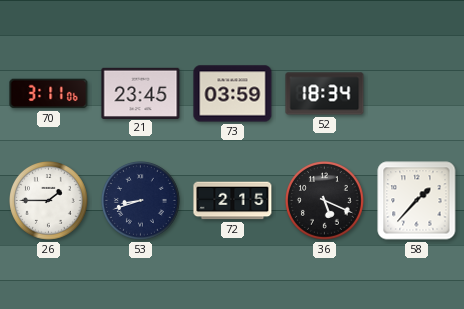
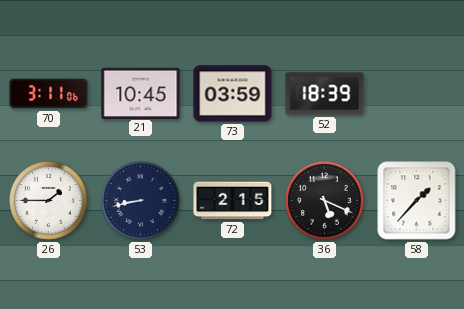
21: 23:45 -> 10:45
52: 18:34 -> 18:39
53: 8:42 -> 8:43
